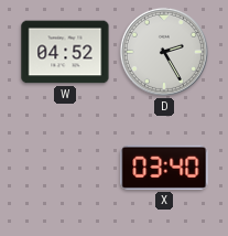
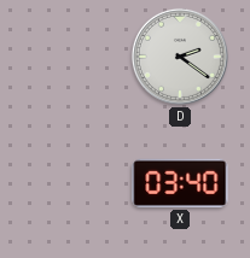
W: 04:52 -> none
D: 2:25 -> 2:21
